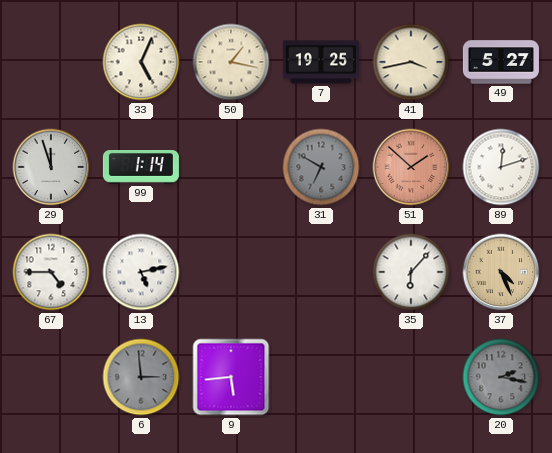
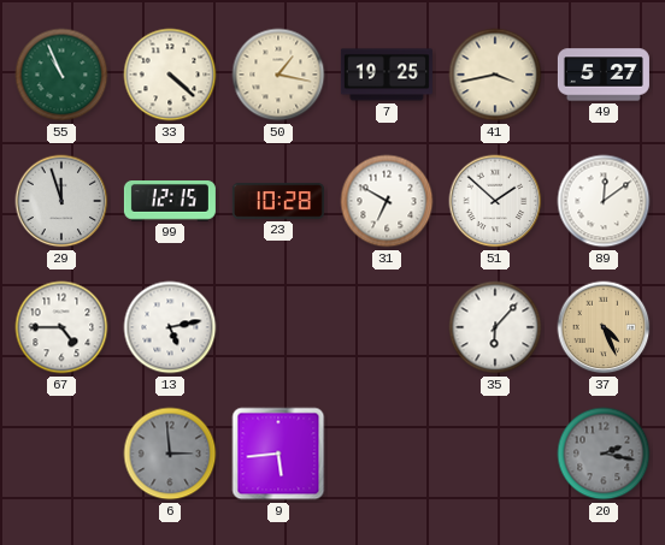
55: none -> 10:56
33: 5:04 -> 4:22
99: 1:14 -> 12:15
23: none -> 10:28
31 dial: grey -> white
51 dial: salmon -> white
89: 12:12 -> 12:09
